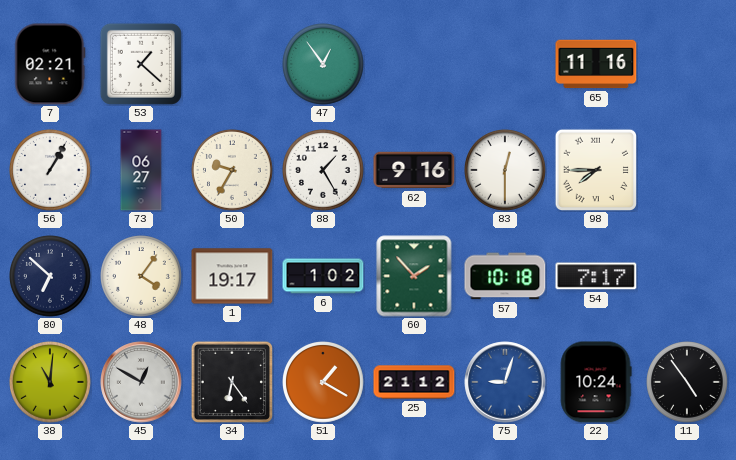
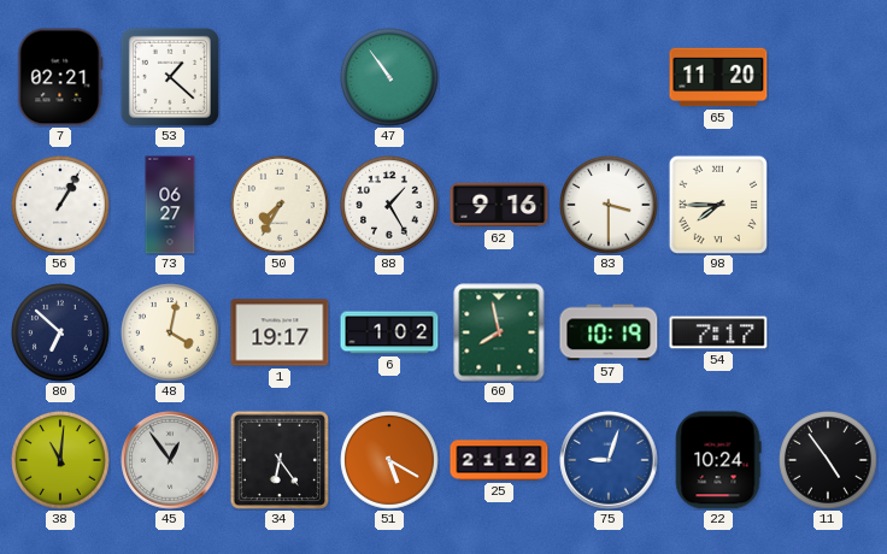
47: 12:54 -> 10:54
65: 11:16 -> 11:20
50: 9:35 -> 7:35
83: 12:30 -> 3:30
48: 4:06 -> 4:02
60: 1:53 -> 7:58
57: 10:18 -> 10:19
45: 12:50 -> 12:54
51: 1:20 -> 5:20
